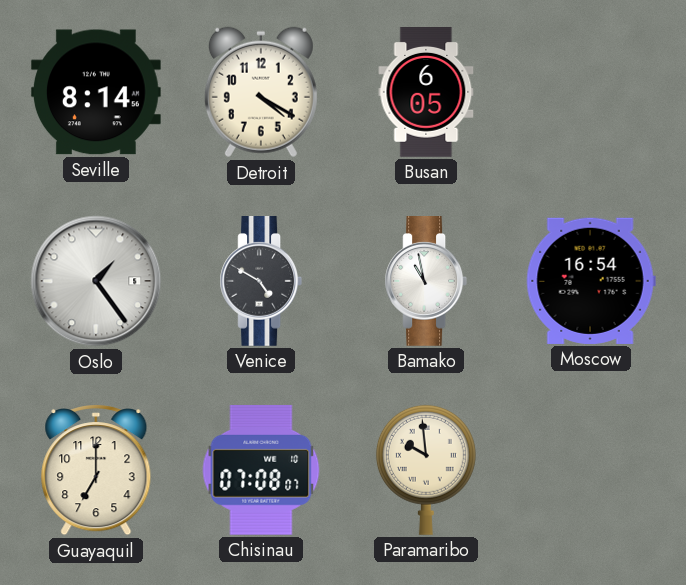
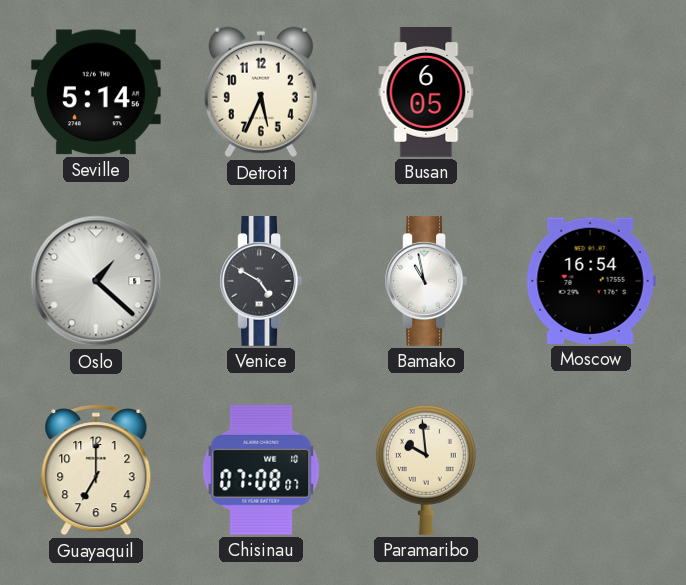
Seville: 8:14 -> 5:14
Detroit: 4:20 -> 5:34
Oslo: 1:24 -> 1:22
